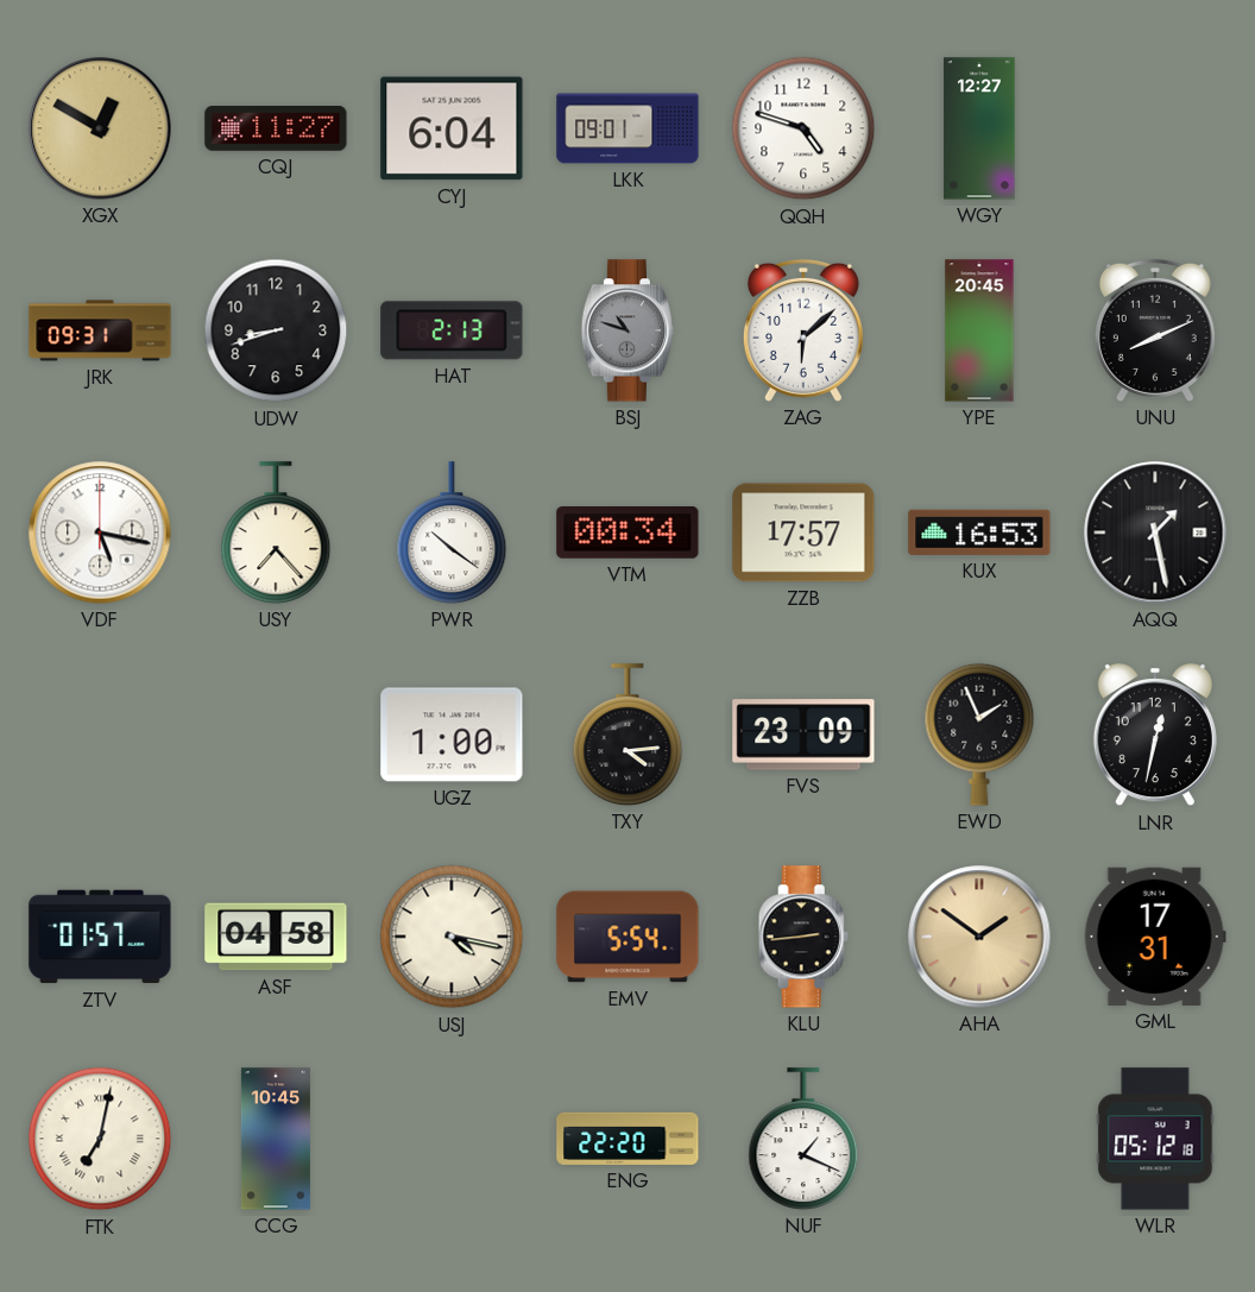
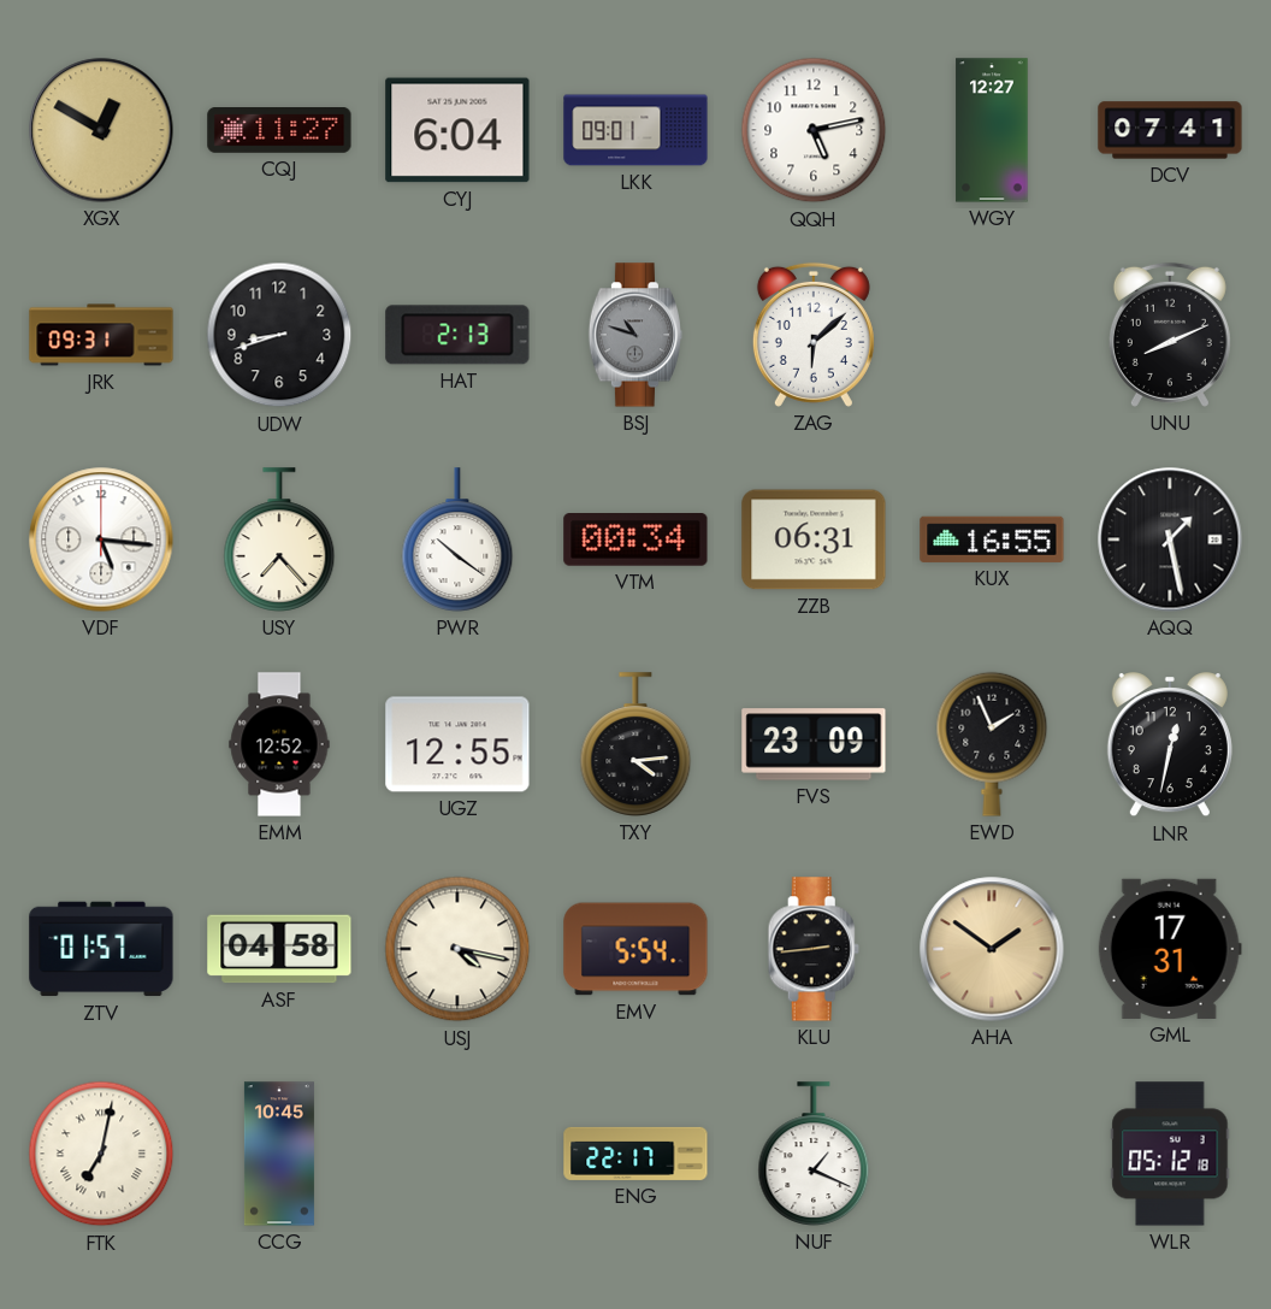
QQH: 4:48 -> 5:13
DCV: none -> 07:41
YPE: 20:45 -> none
VDF: 5:17 -> 5:16
ZZB: 17:57 -> 06:31
KUX: 16:53 -> 16:55
EMM: none -> 12:52
UGZ: 1:00 -> 12:55
ENG: 22:20 -> 22:17
